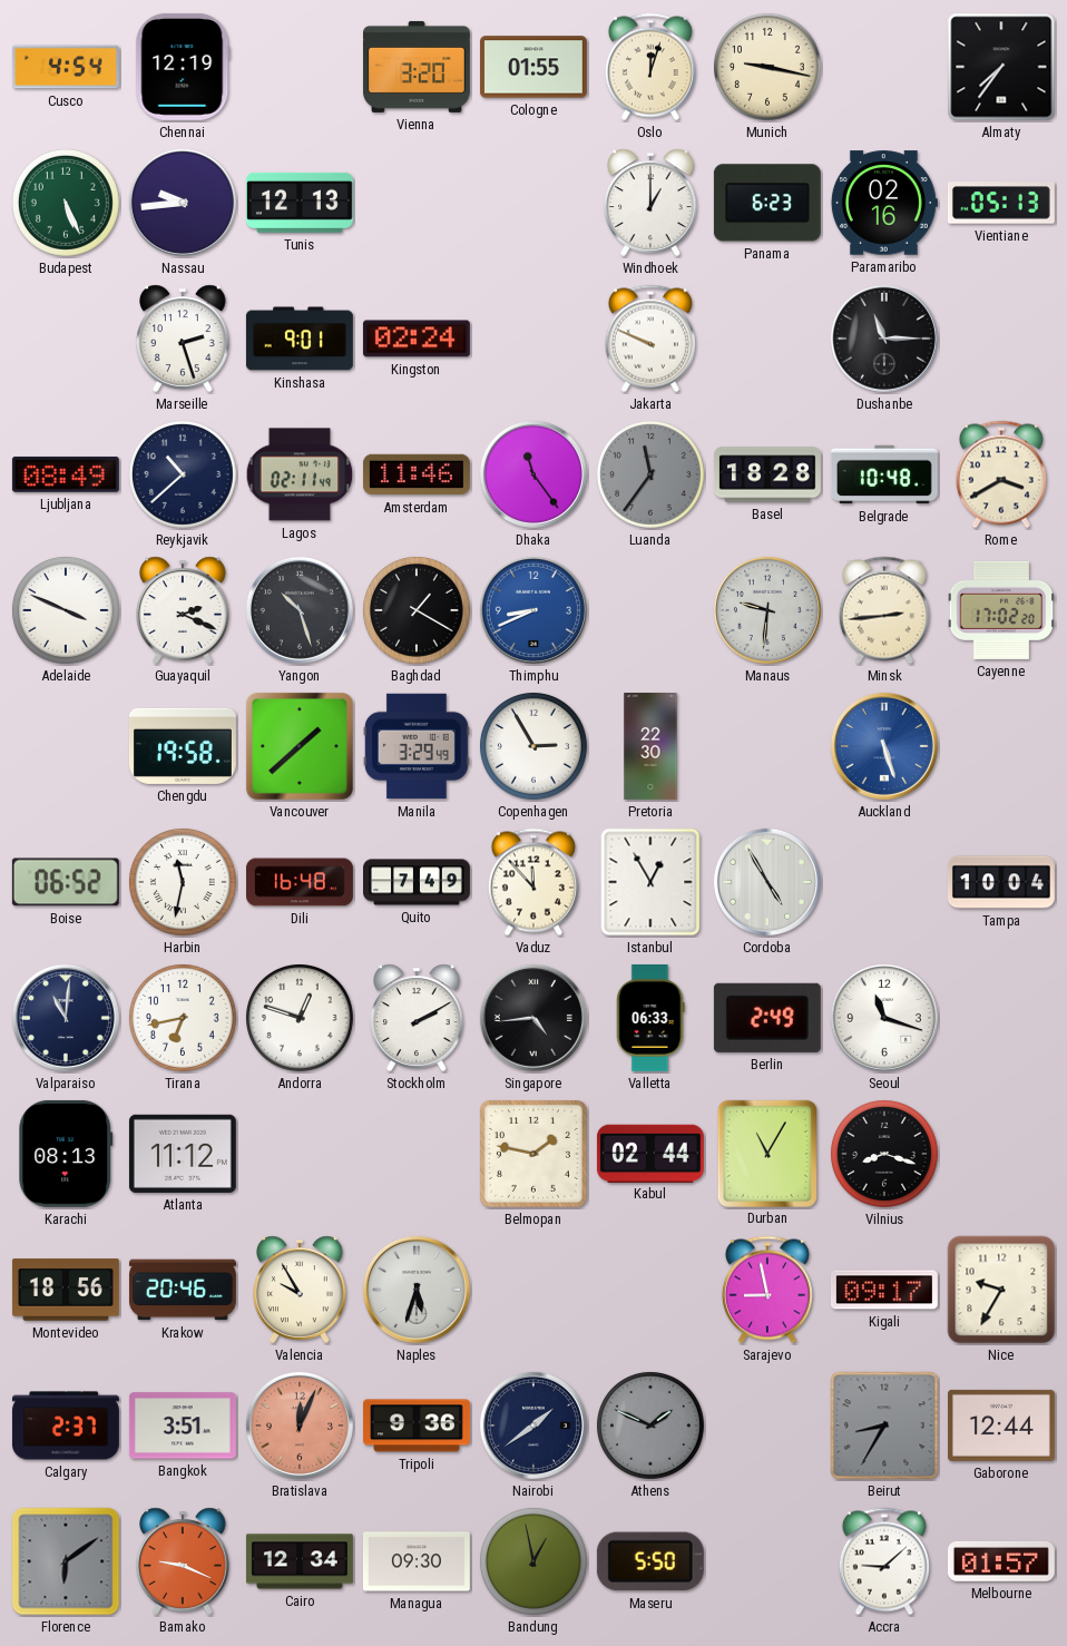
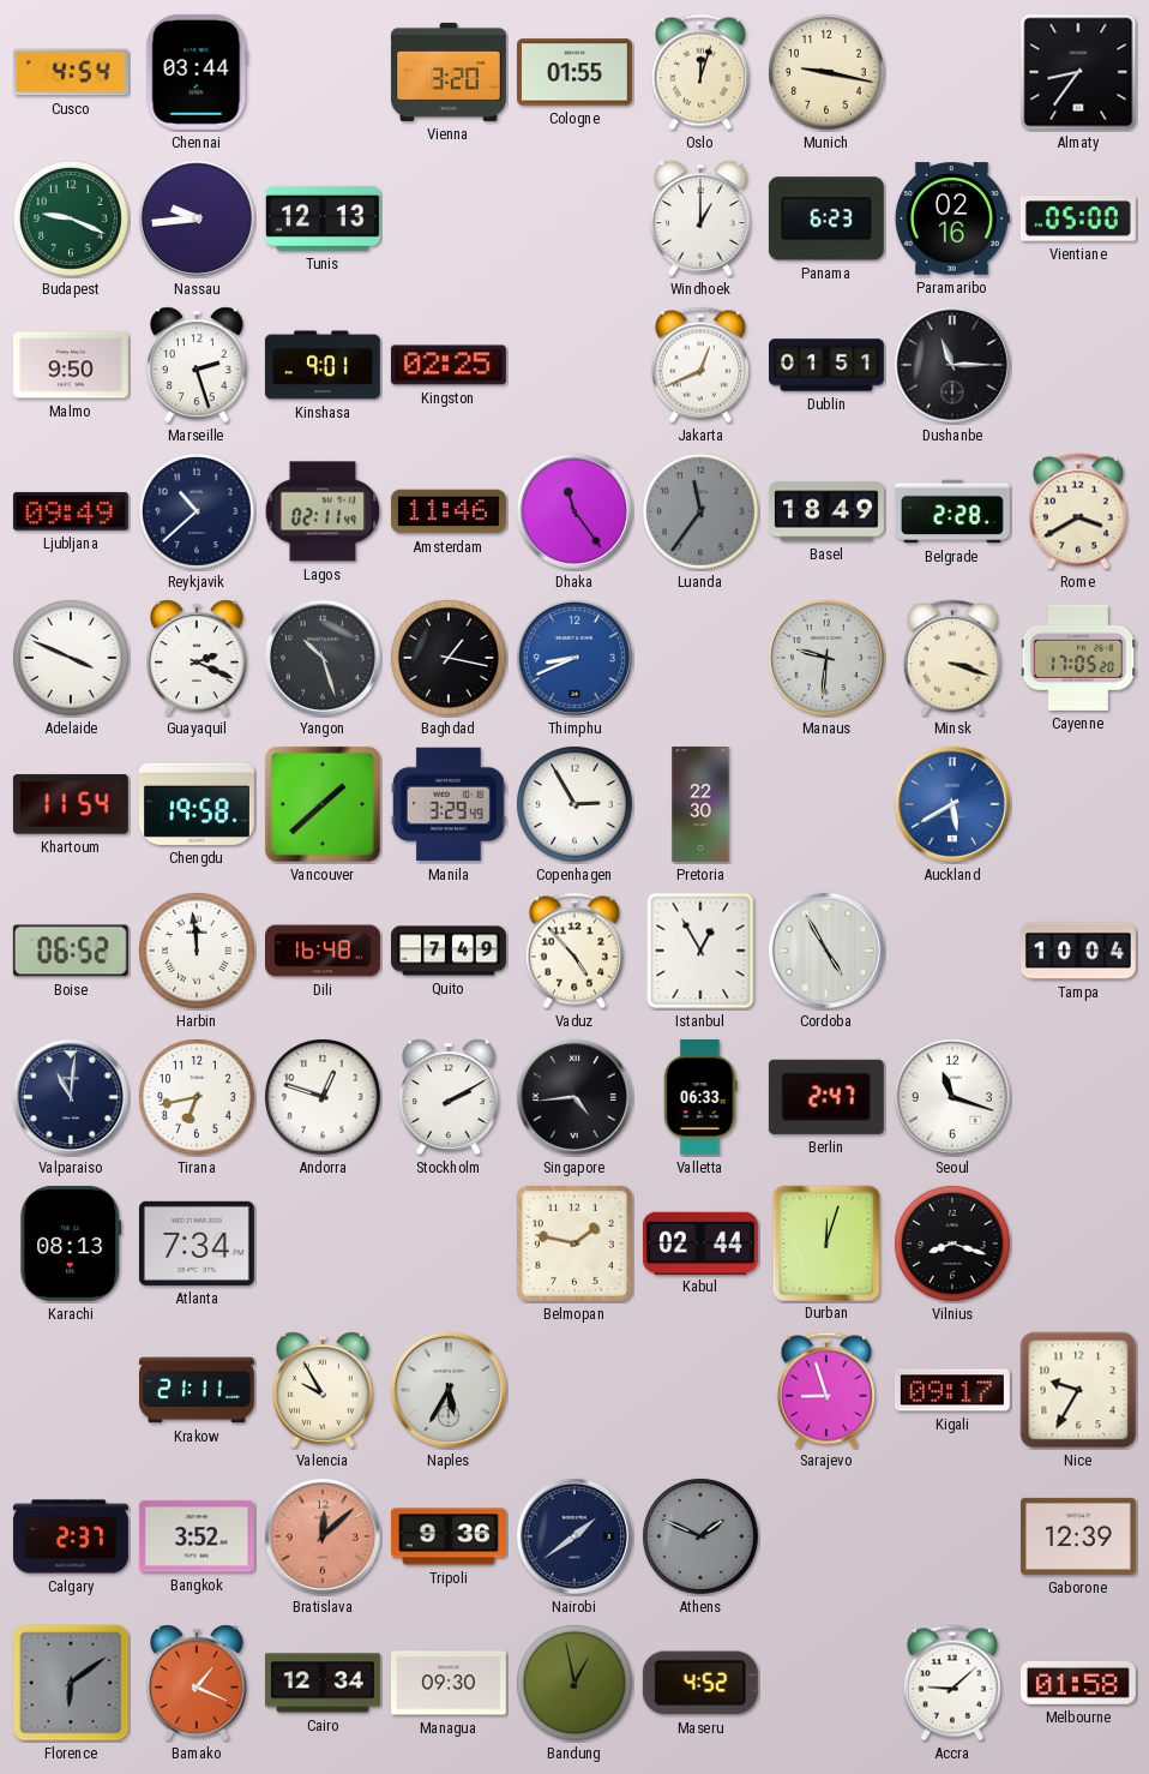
Chennai: 12:19 -> 03:44
Almaty: 7:36 -> 8:36
Budapest: 5:26 -> 9:19
Vientiane: 05:13 -> 05:00
Malmo: none -> 9:50
Kingston: 02:24 -> 02:25
Jakarta: 9:49 -> 12:41
Dublin: none -> 01:51
Ljubljana: 08:49 -> 09:49
Basel: 18:28 -> 18:49
Belgrade: 10:48 -> 2:28
Baghdad: 1:20 -> 1:17
Minsk: 2:44 -> 3:18
Cayenne: 17:02 -> 17:05
Khartoum: none -> 11:54
Auckland: 5:27 -> 5:40
Harbin: 11:32 -> 11:59
Vaduz: 11:53 -> 4:53
Berlin: 2:49 -> 2:47
Atlanta: 11:12 -> 7:34
Durban: 11:05 -> 12:03
Montevideo: 18:56 -> none
Krakow: 20:46 -> 21:11
Naples: 5:33 -> 5:35
Sarajevo: 8:58 -> 8:57
Bangkok: 3:51 -> 3:52
Bratislava: 12:04 -> 12:08
Beirut: 8:35 -> none
Gaborone: 12:44 -> 12:39
Bamako: 9:19 -> 1:19
Maseru: 5:50 -> 4:52
Melbourne: 01:57 -> 01:58
